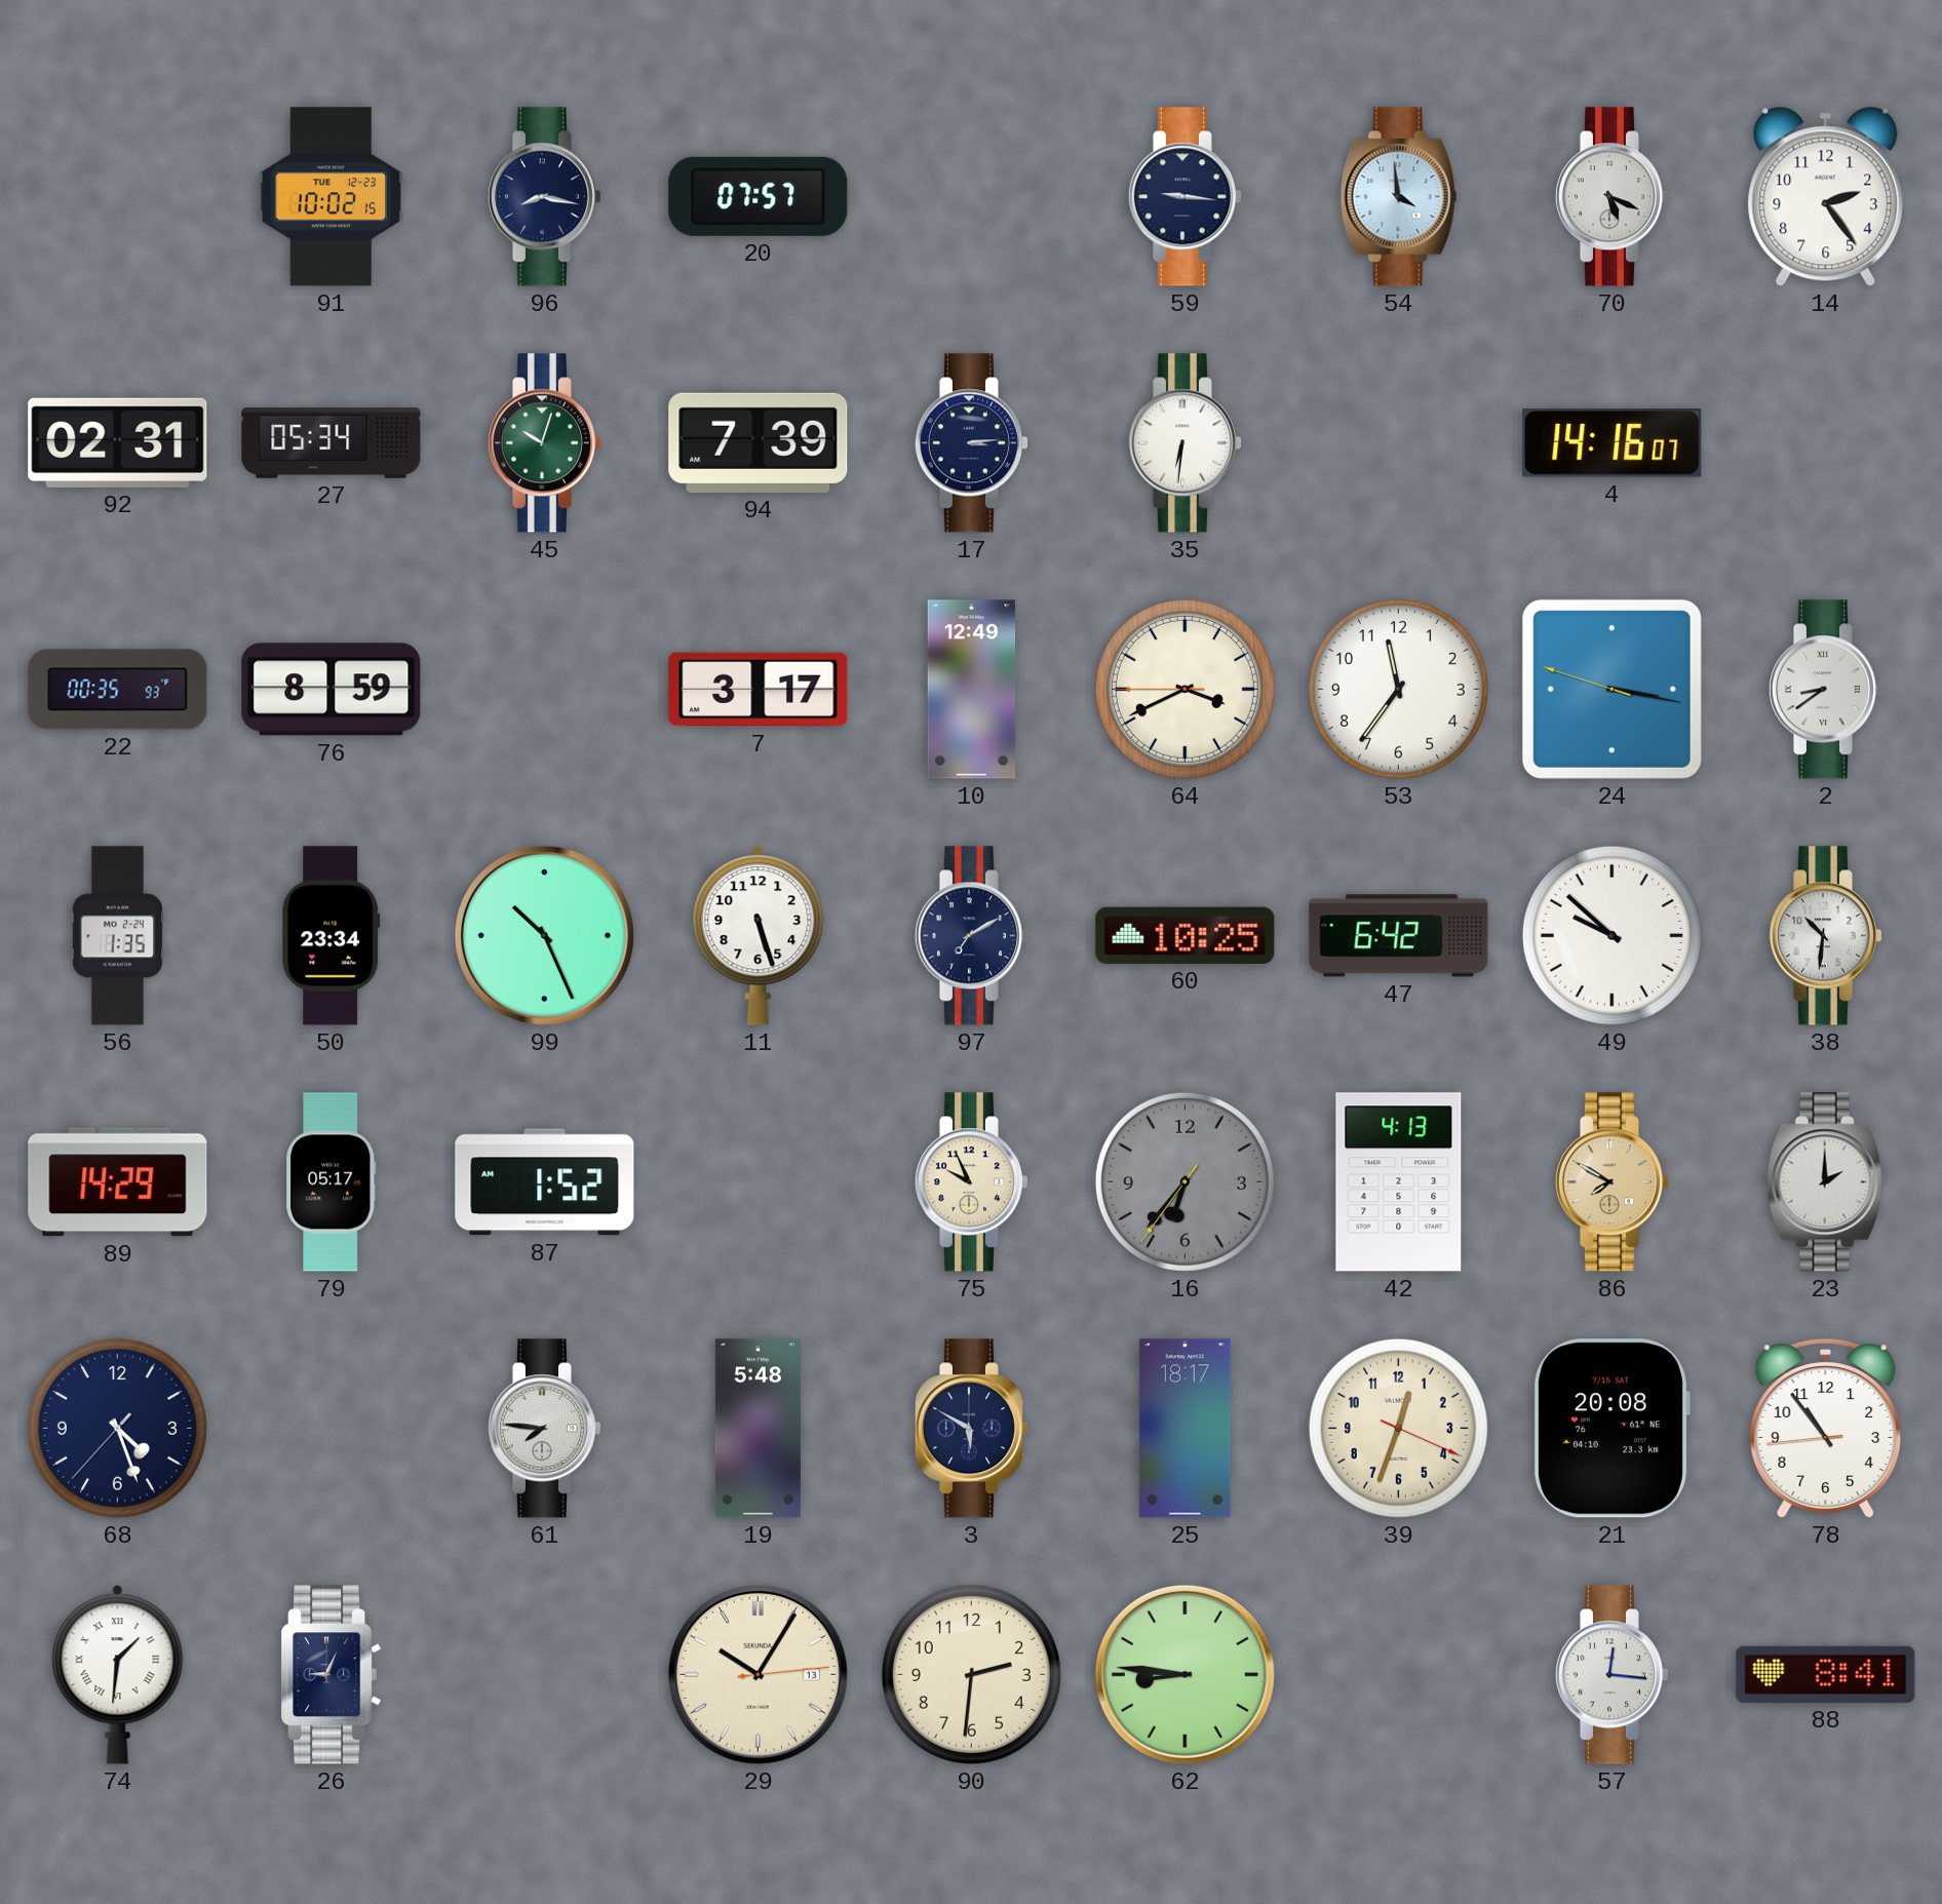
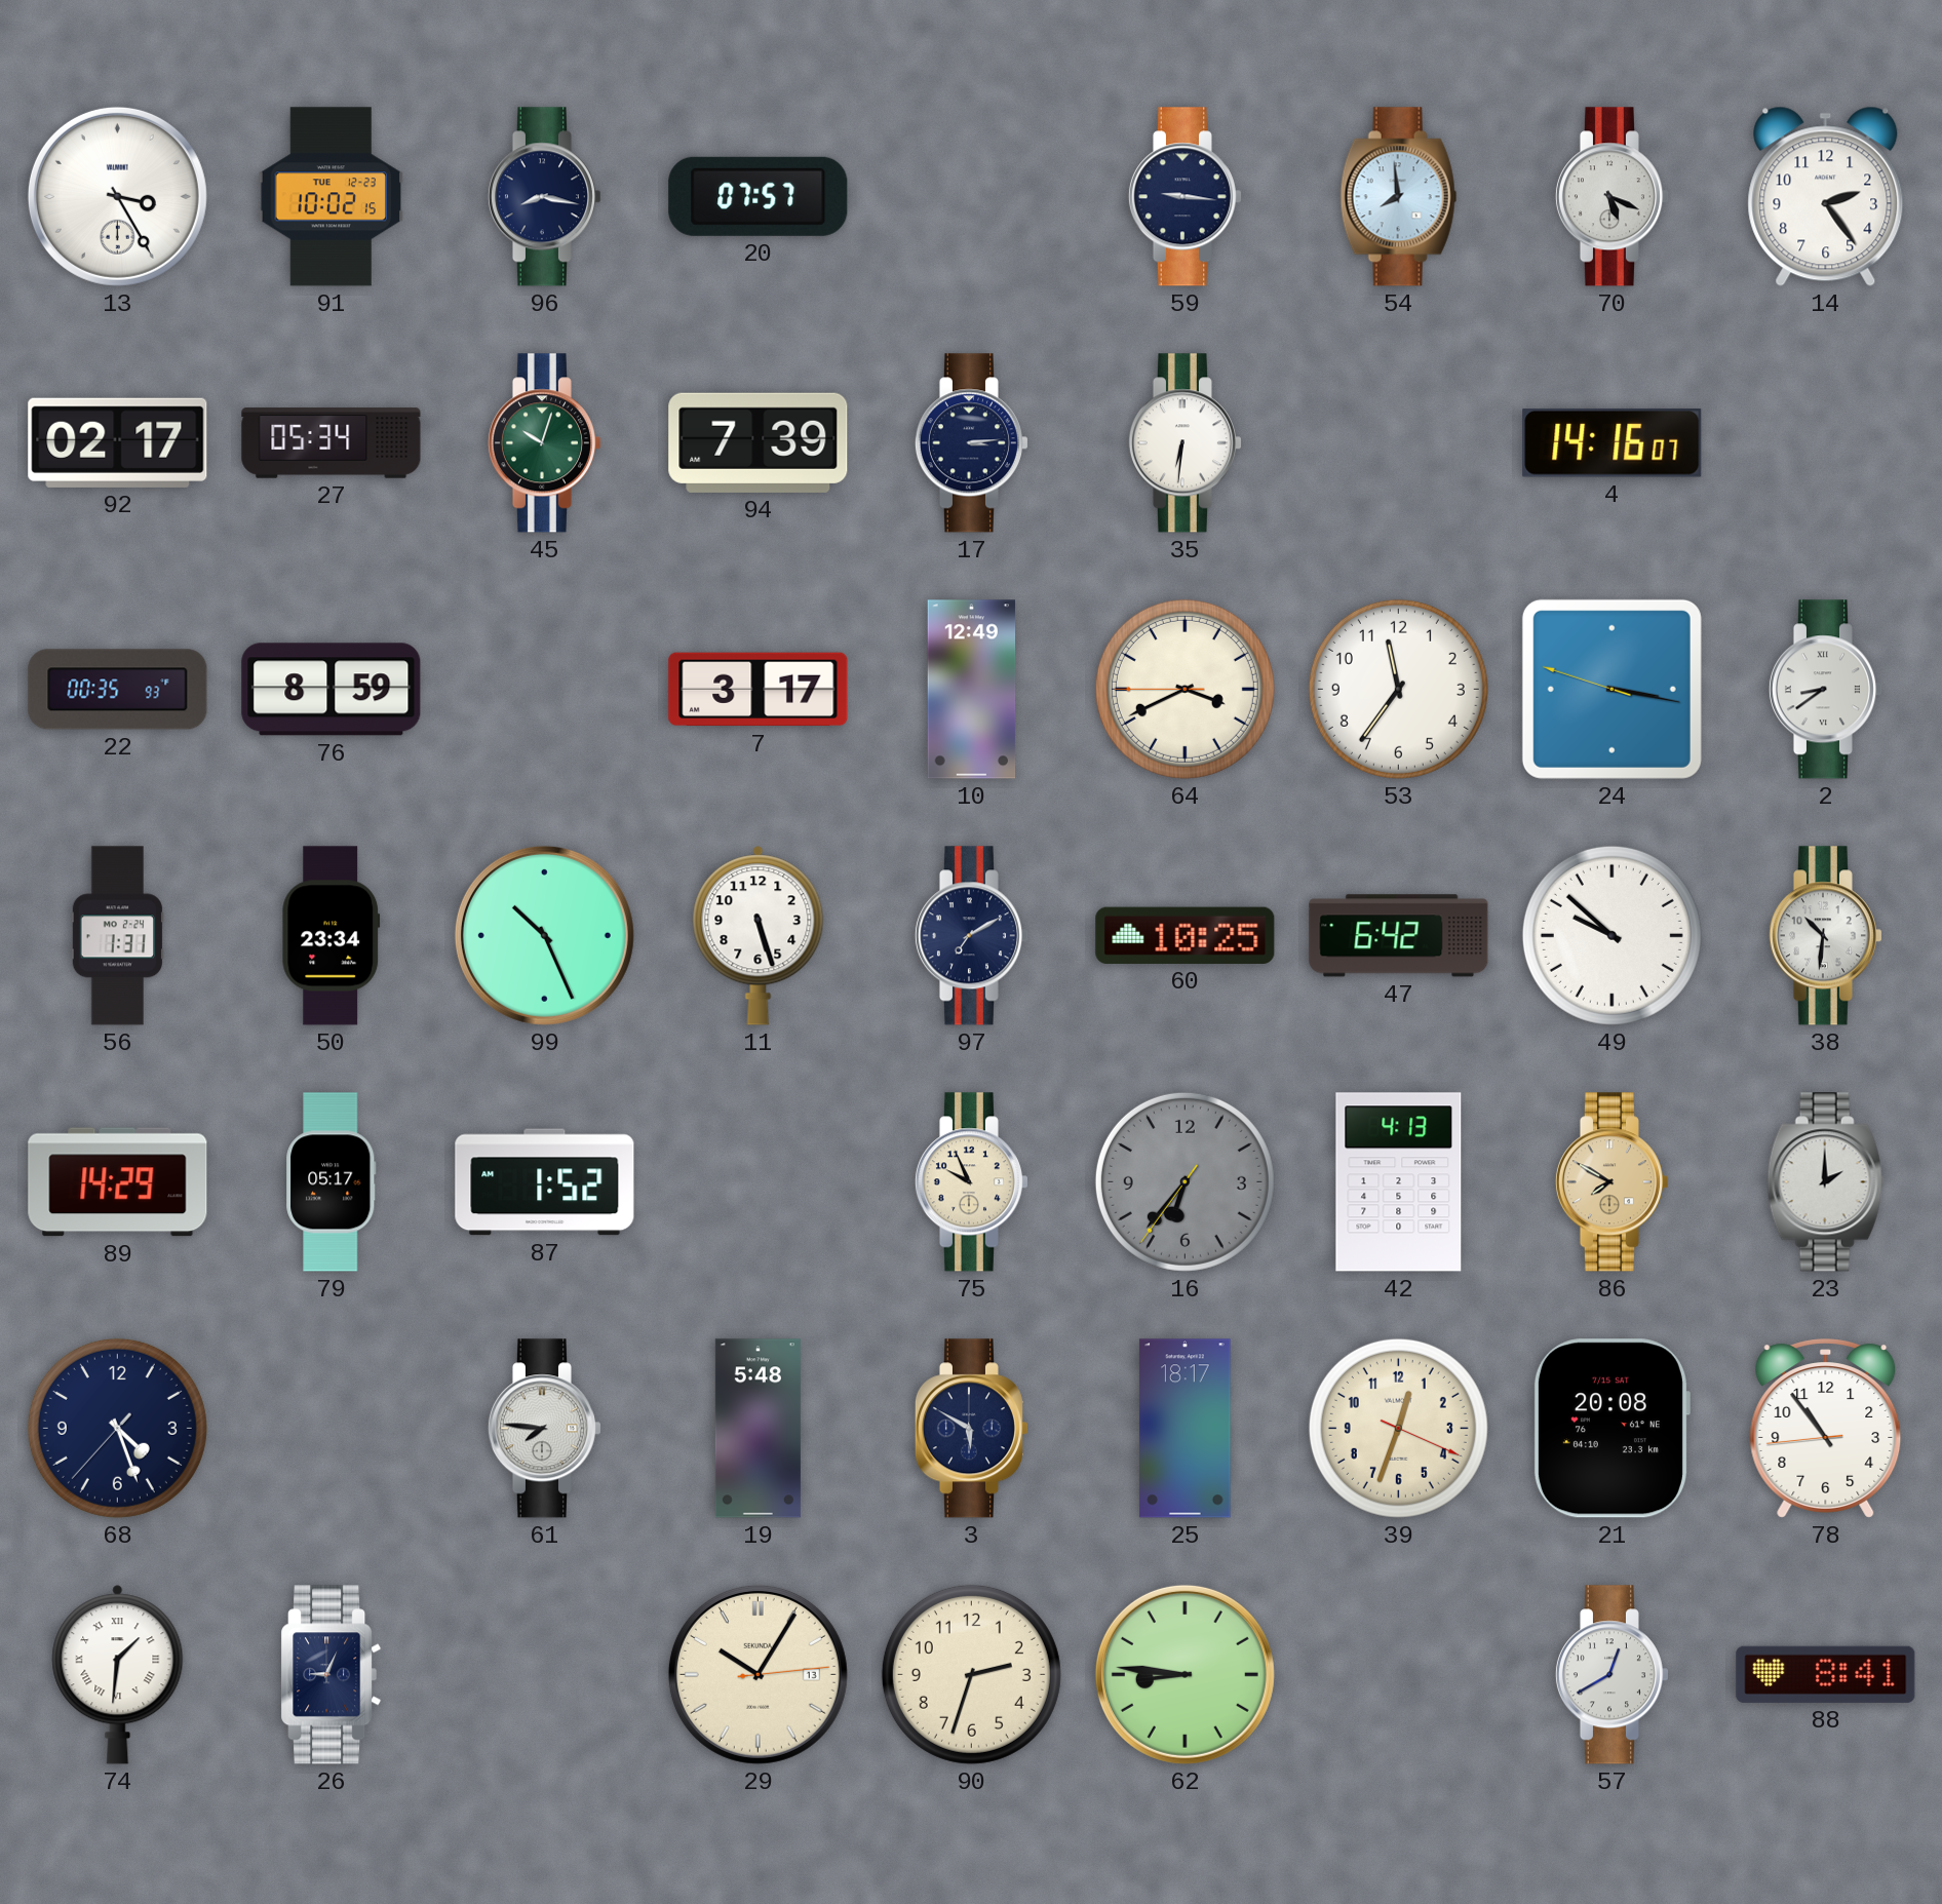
13: none -> 3:25
54: 3:59 -> 7:59
92: 02:31 -> 02:17
56: 1:35 -> 1:31
90: 2:31 -> 2:33
57: 12:16 -> 12:40
